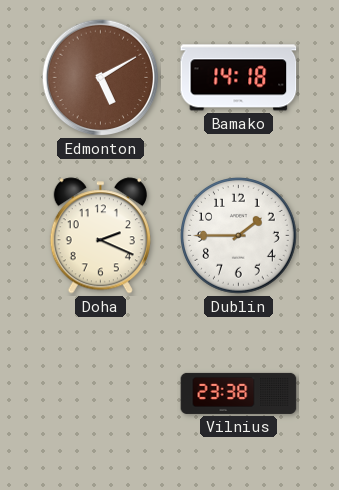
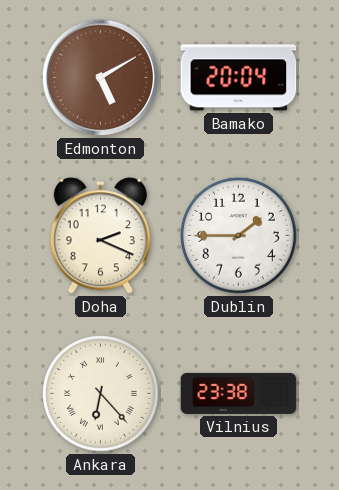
Bamako: 14:18 -> 20:04
Ankara: none -> 6:23
